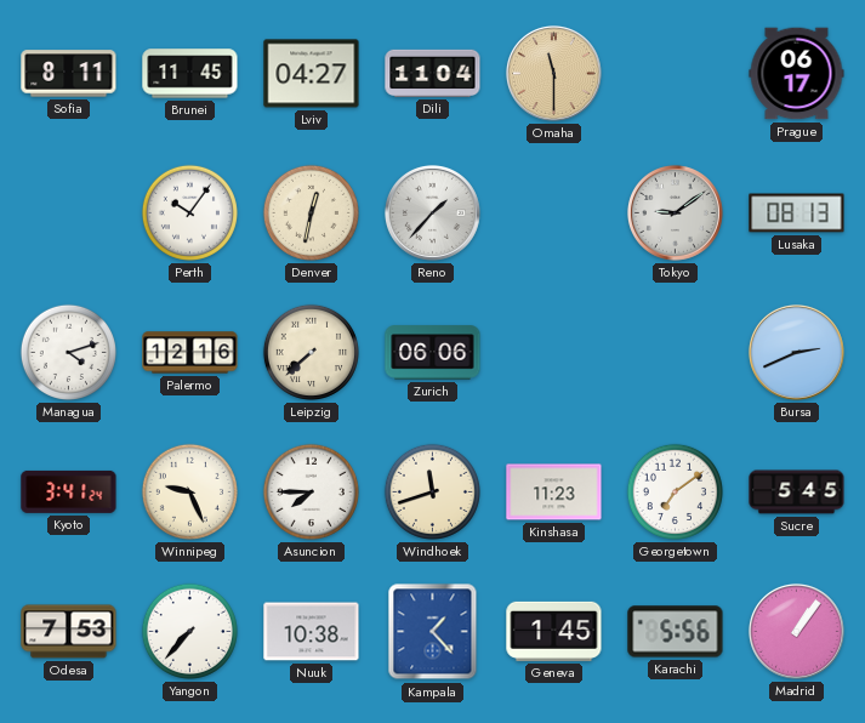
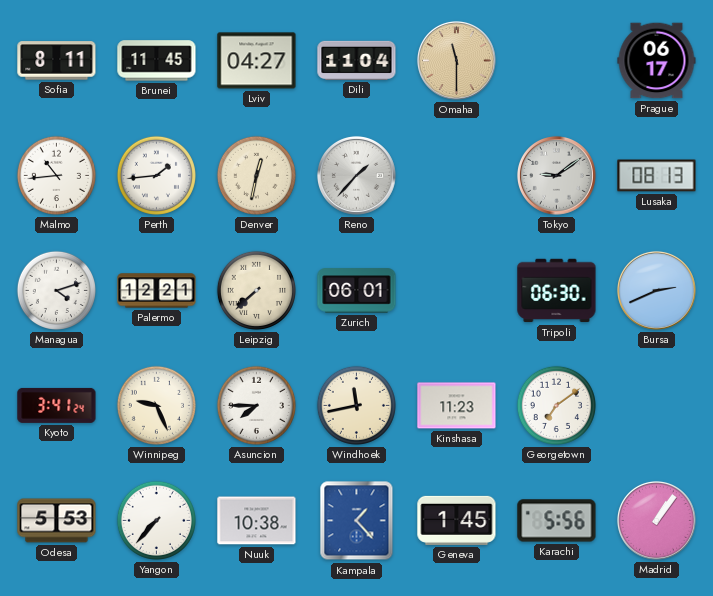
Malmo: none -> 10:44
Perth: 10:06 -> 1:44
Palermo: 12:16 -> 12:21
Zurich: 06:06 -> 06:01
Tripoli: none -> 06:30
Windhoek: 11:42 -> 11:43
Sucre: 5:45 -> none
Odesa: 7:53 -> 5:53
